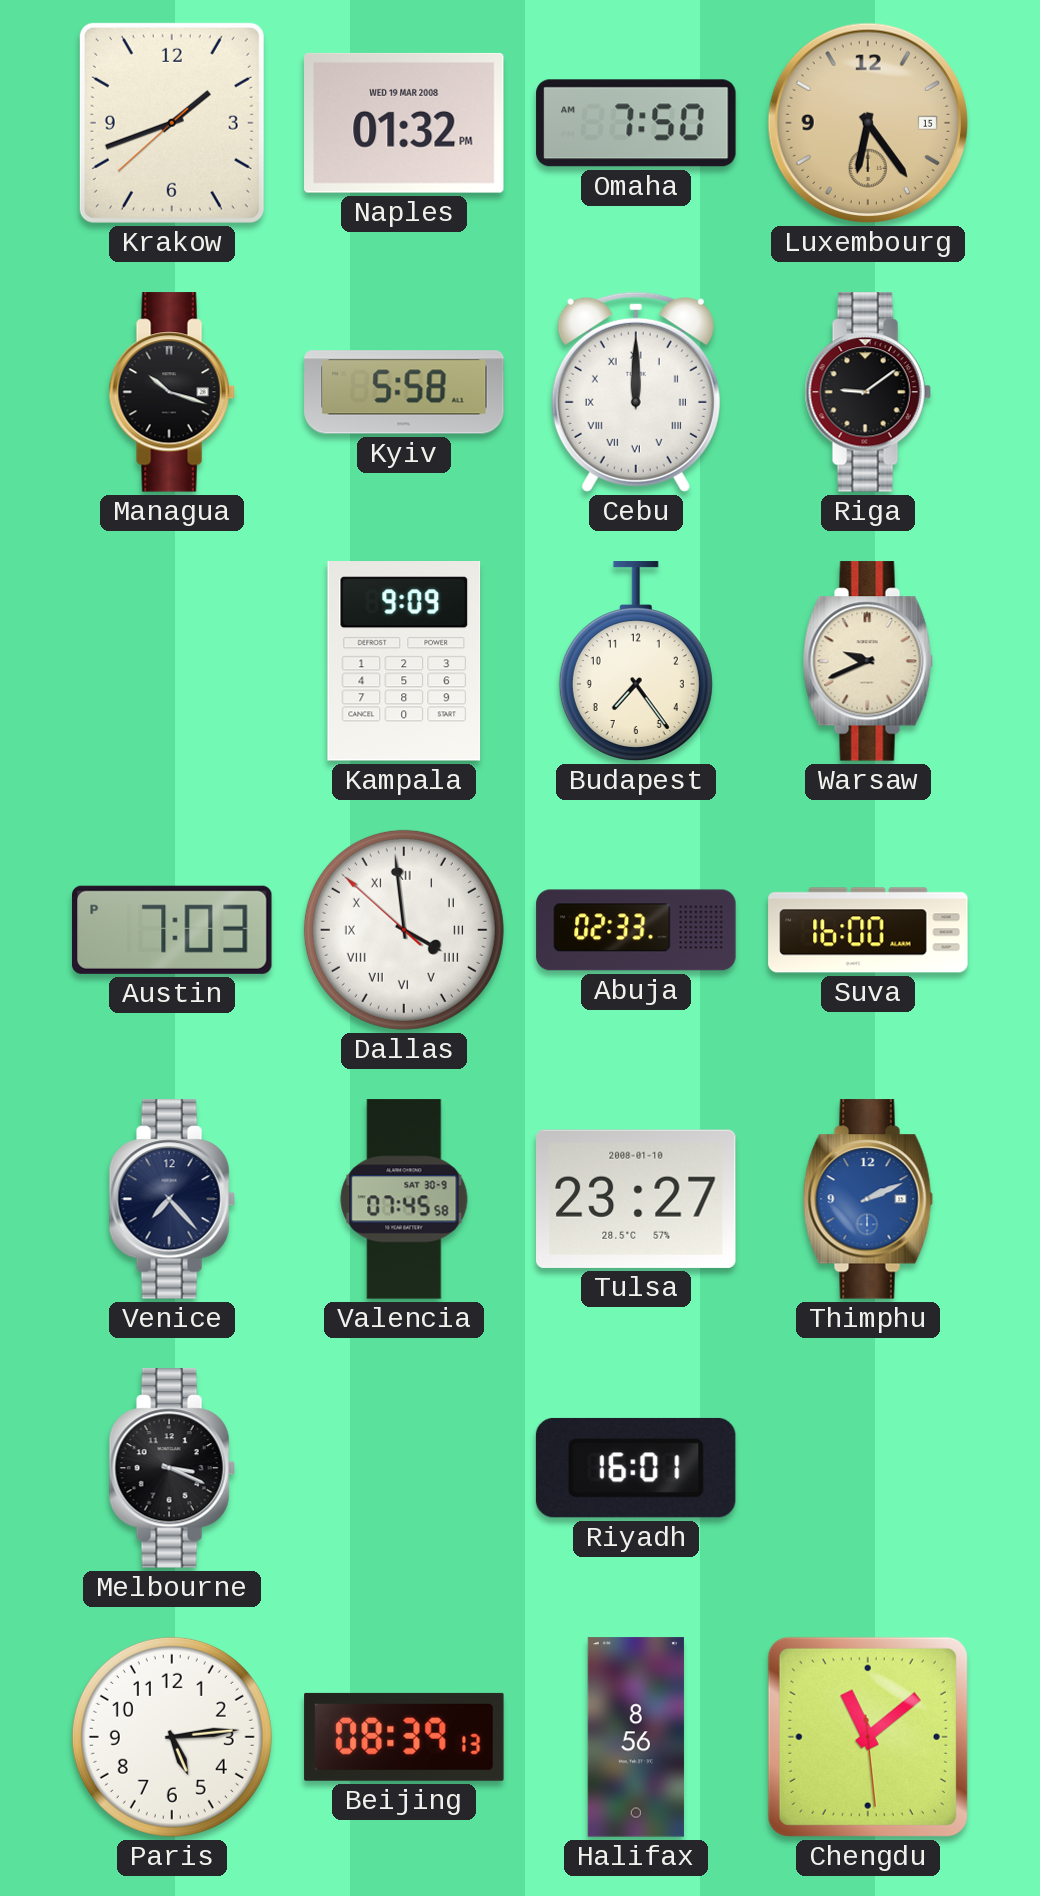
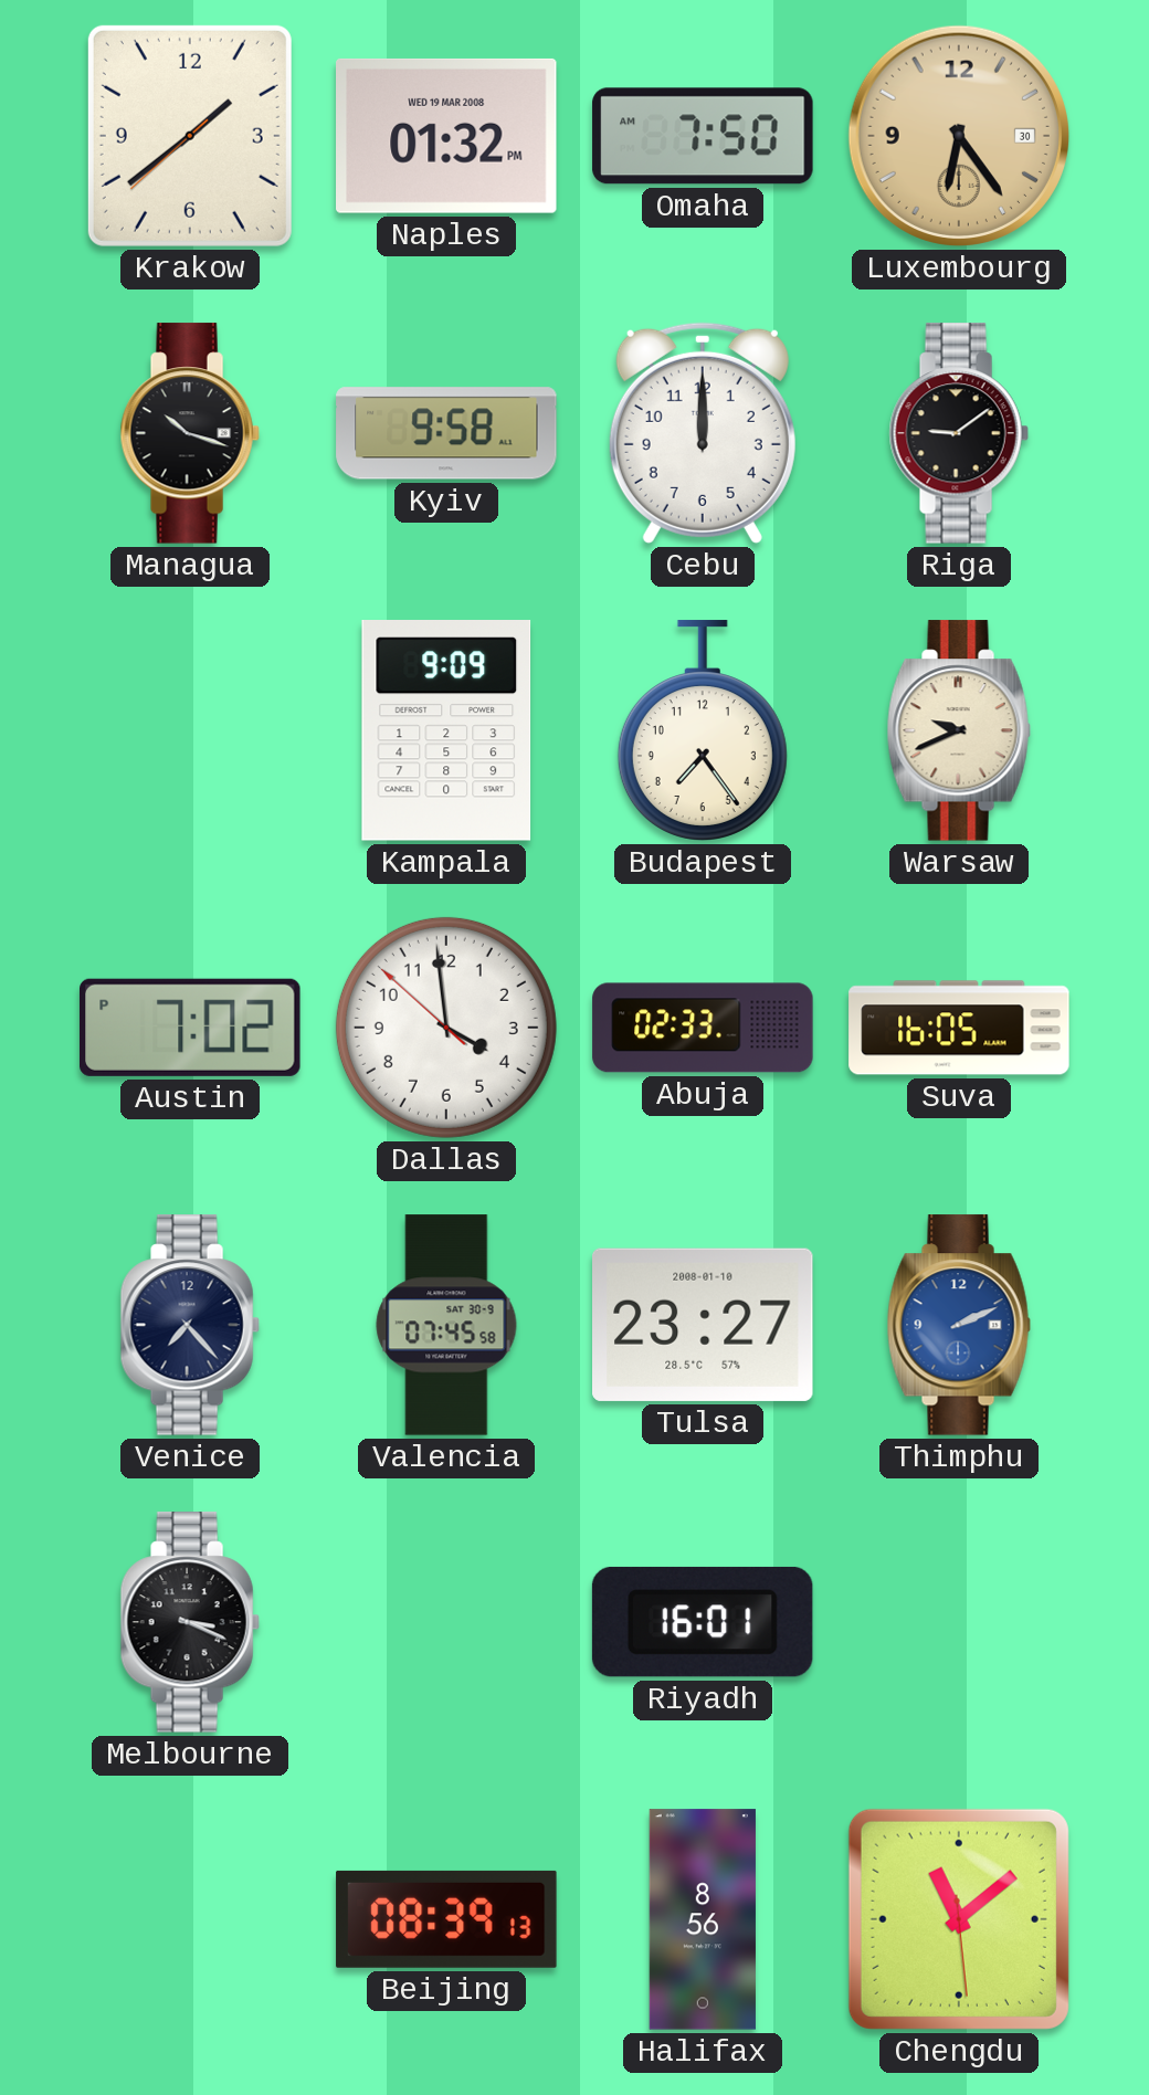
Krakow: 1:41 -> 1:38
Luxembourg date: 15 -> 30
Kyiv: 5:58 -> 9:58
Cebu numerals: Roman -> Arabic
Austin: 7:03 -> 7:02
Dallas numerals: Roman -> Arabic
Suva: 16:00 -> 16:05
Paris: 5:14 -> none
